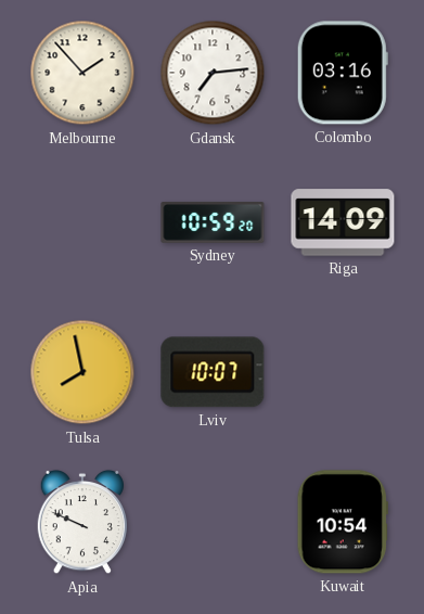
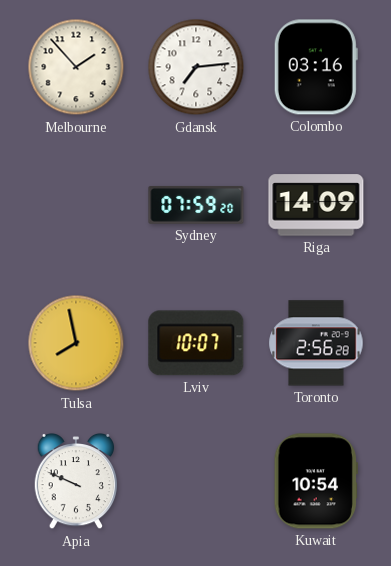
Sydney: 10:59 -> 07:59
Toronto: none -> 2:56
